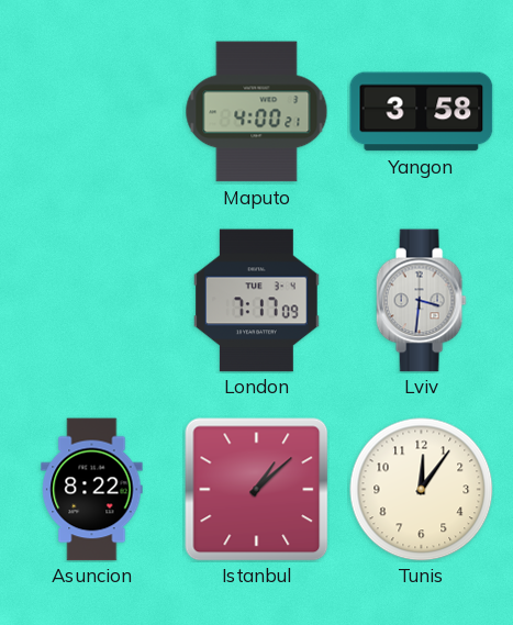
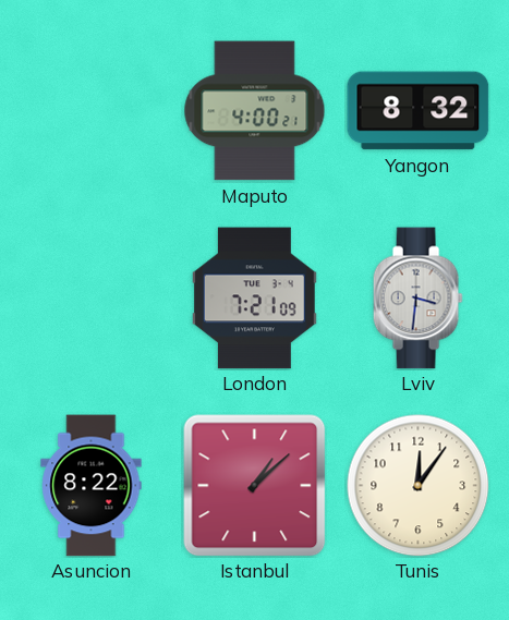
Yangon: 3:58 -> 8:32
London: 7:17 -> 7:21
